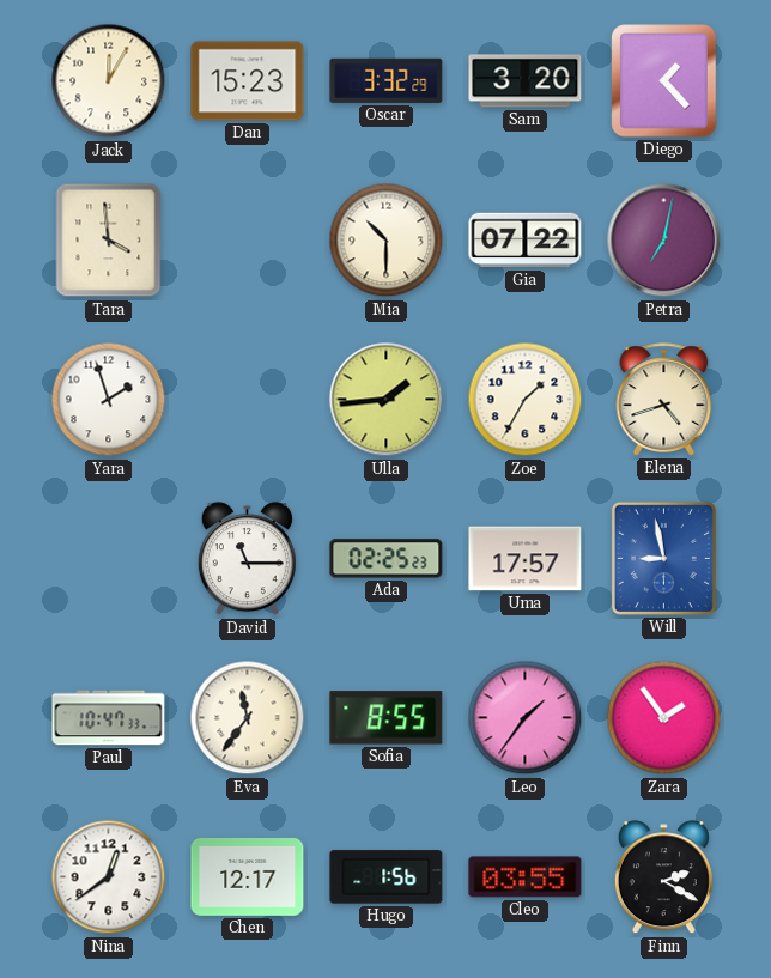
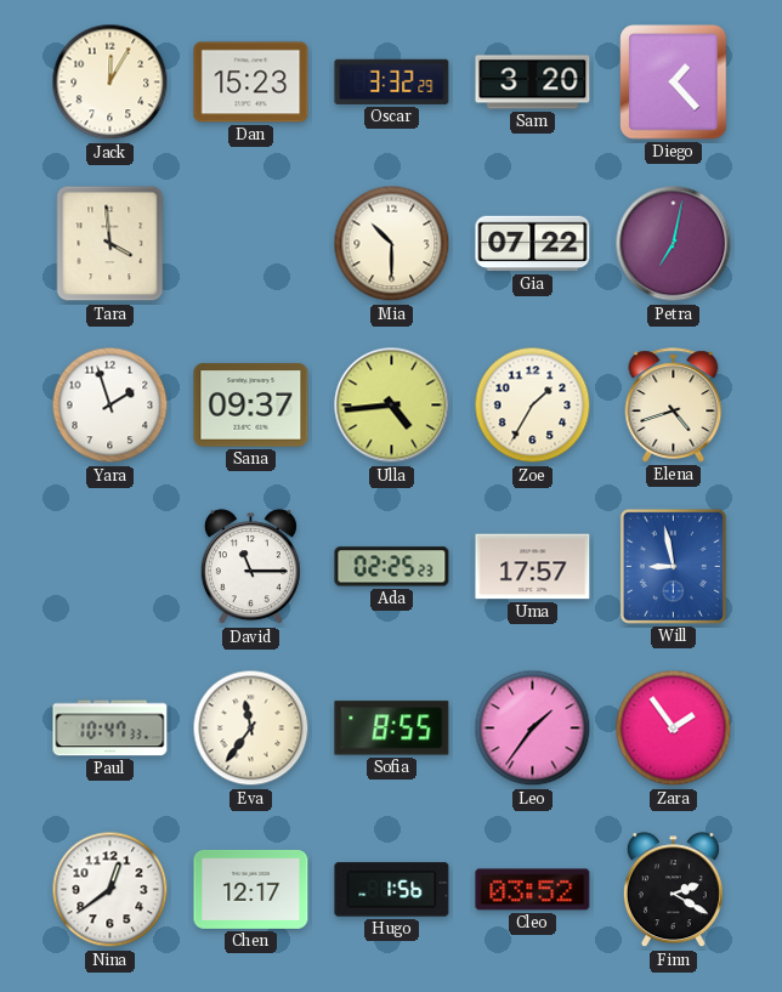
Sana: none -> 09:37
Ulla: 1:44 -> 4:44
Cleo: 03:55 -> 03:52
